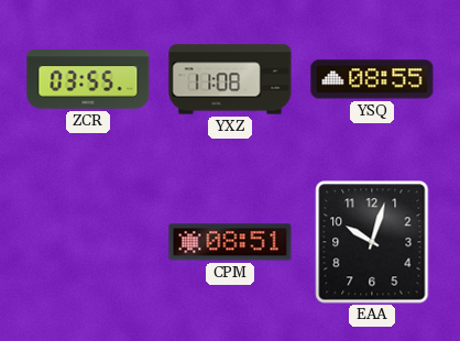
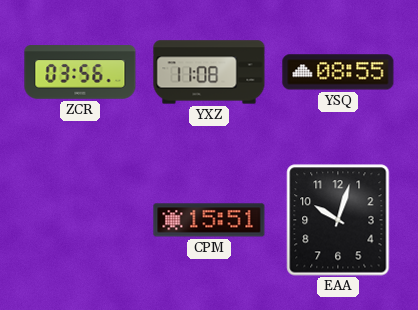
ZCR: 03:55 -> 03:56
CPM: 08:51 -> 15:51
